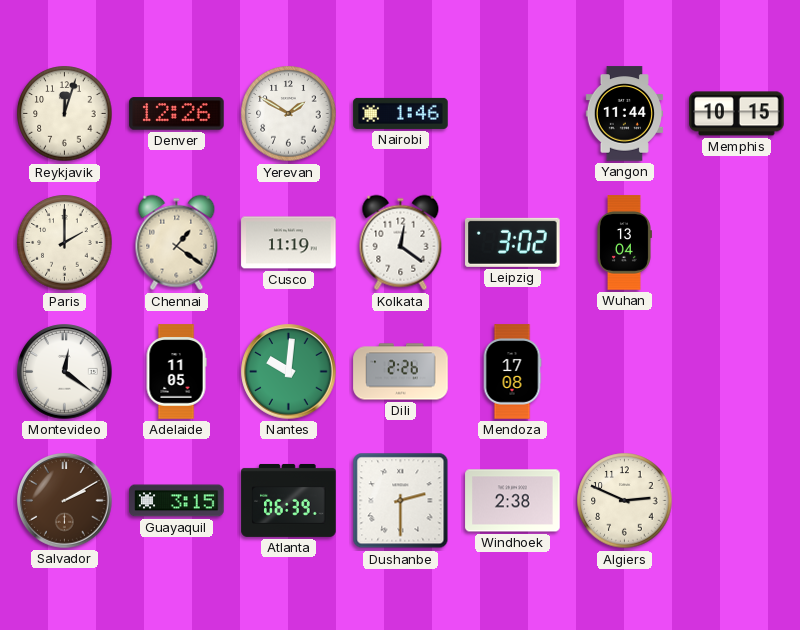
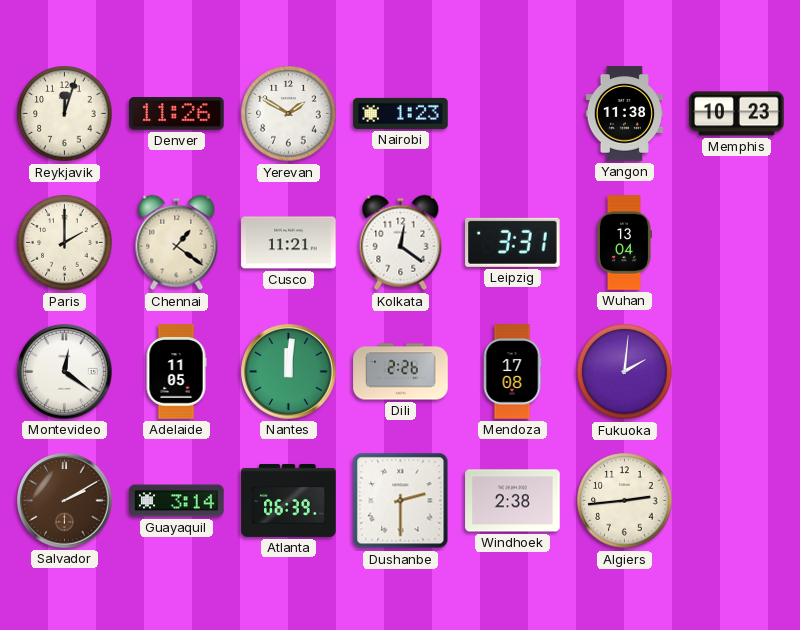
Denver: 12:26 -> 11:26
Nairobi: 1:46 -> 1:23
Yangon: 11:44 -> 11:38
Memphis: 10:15 -> 10:23
Cusco: 11:19 -> 11:21
Leipzig: 3:02 -> 3:31
Nantes: 10:01 -> 12:01
Fukuoka: none -> 2:01
Guayaquil: 3:15 -> 3:14
Algiers: 2:49 -> 2:44
